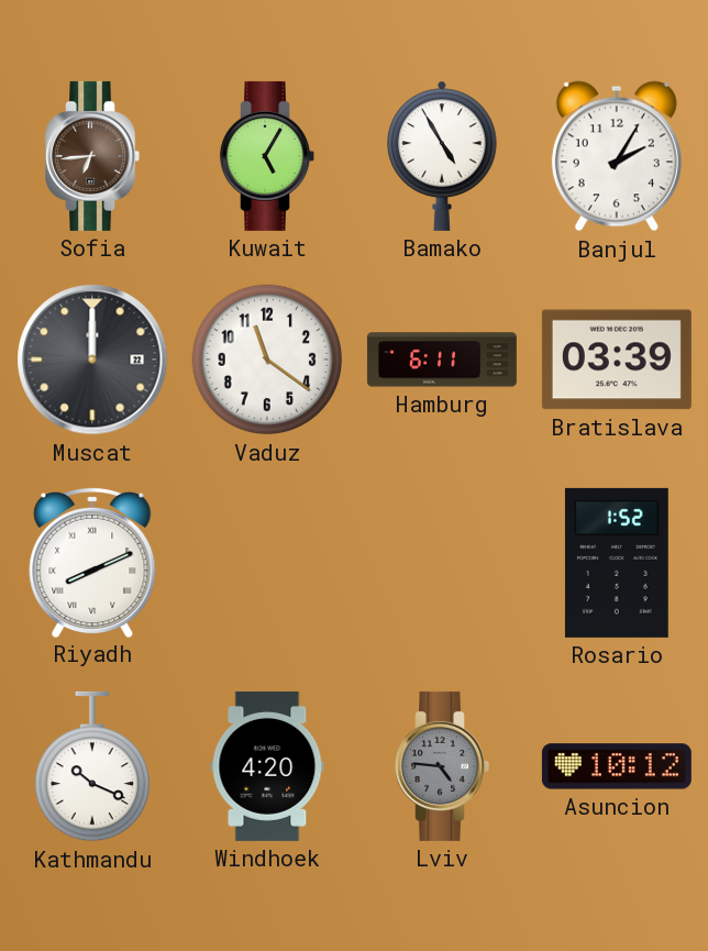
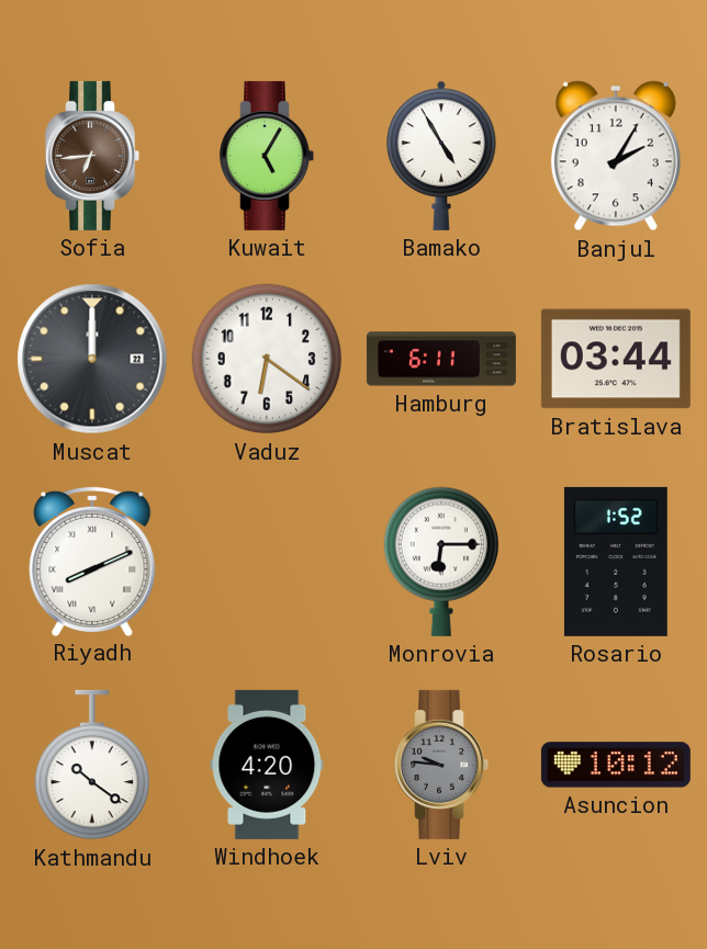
Vaduz: 11:21 -> 6:21
Bratislava: 03:39 -> 03:44
Monrovia: none -> 6:15
Kathmandu: 10:19 -> 10:21
Lviv: 4:46 -> 9:46
